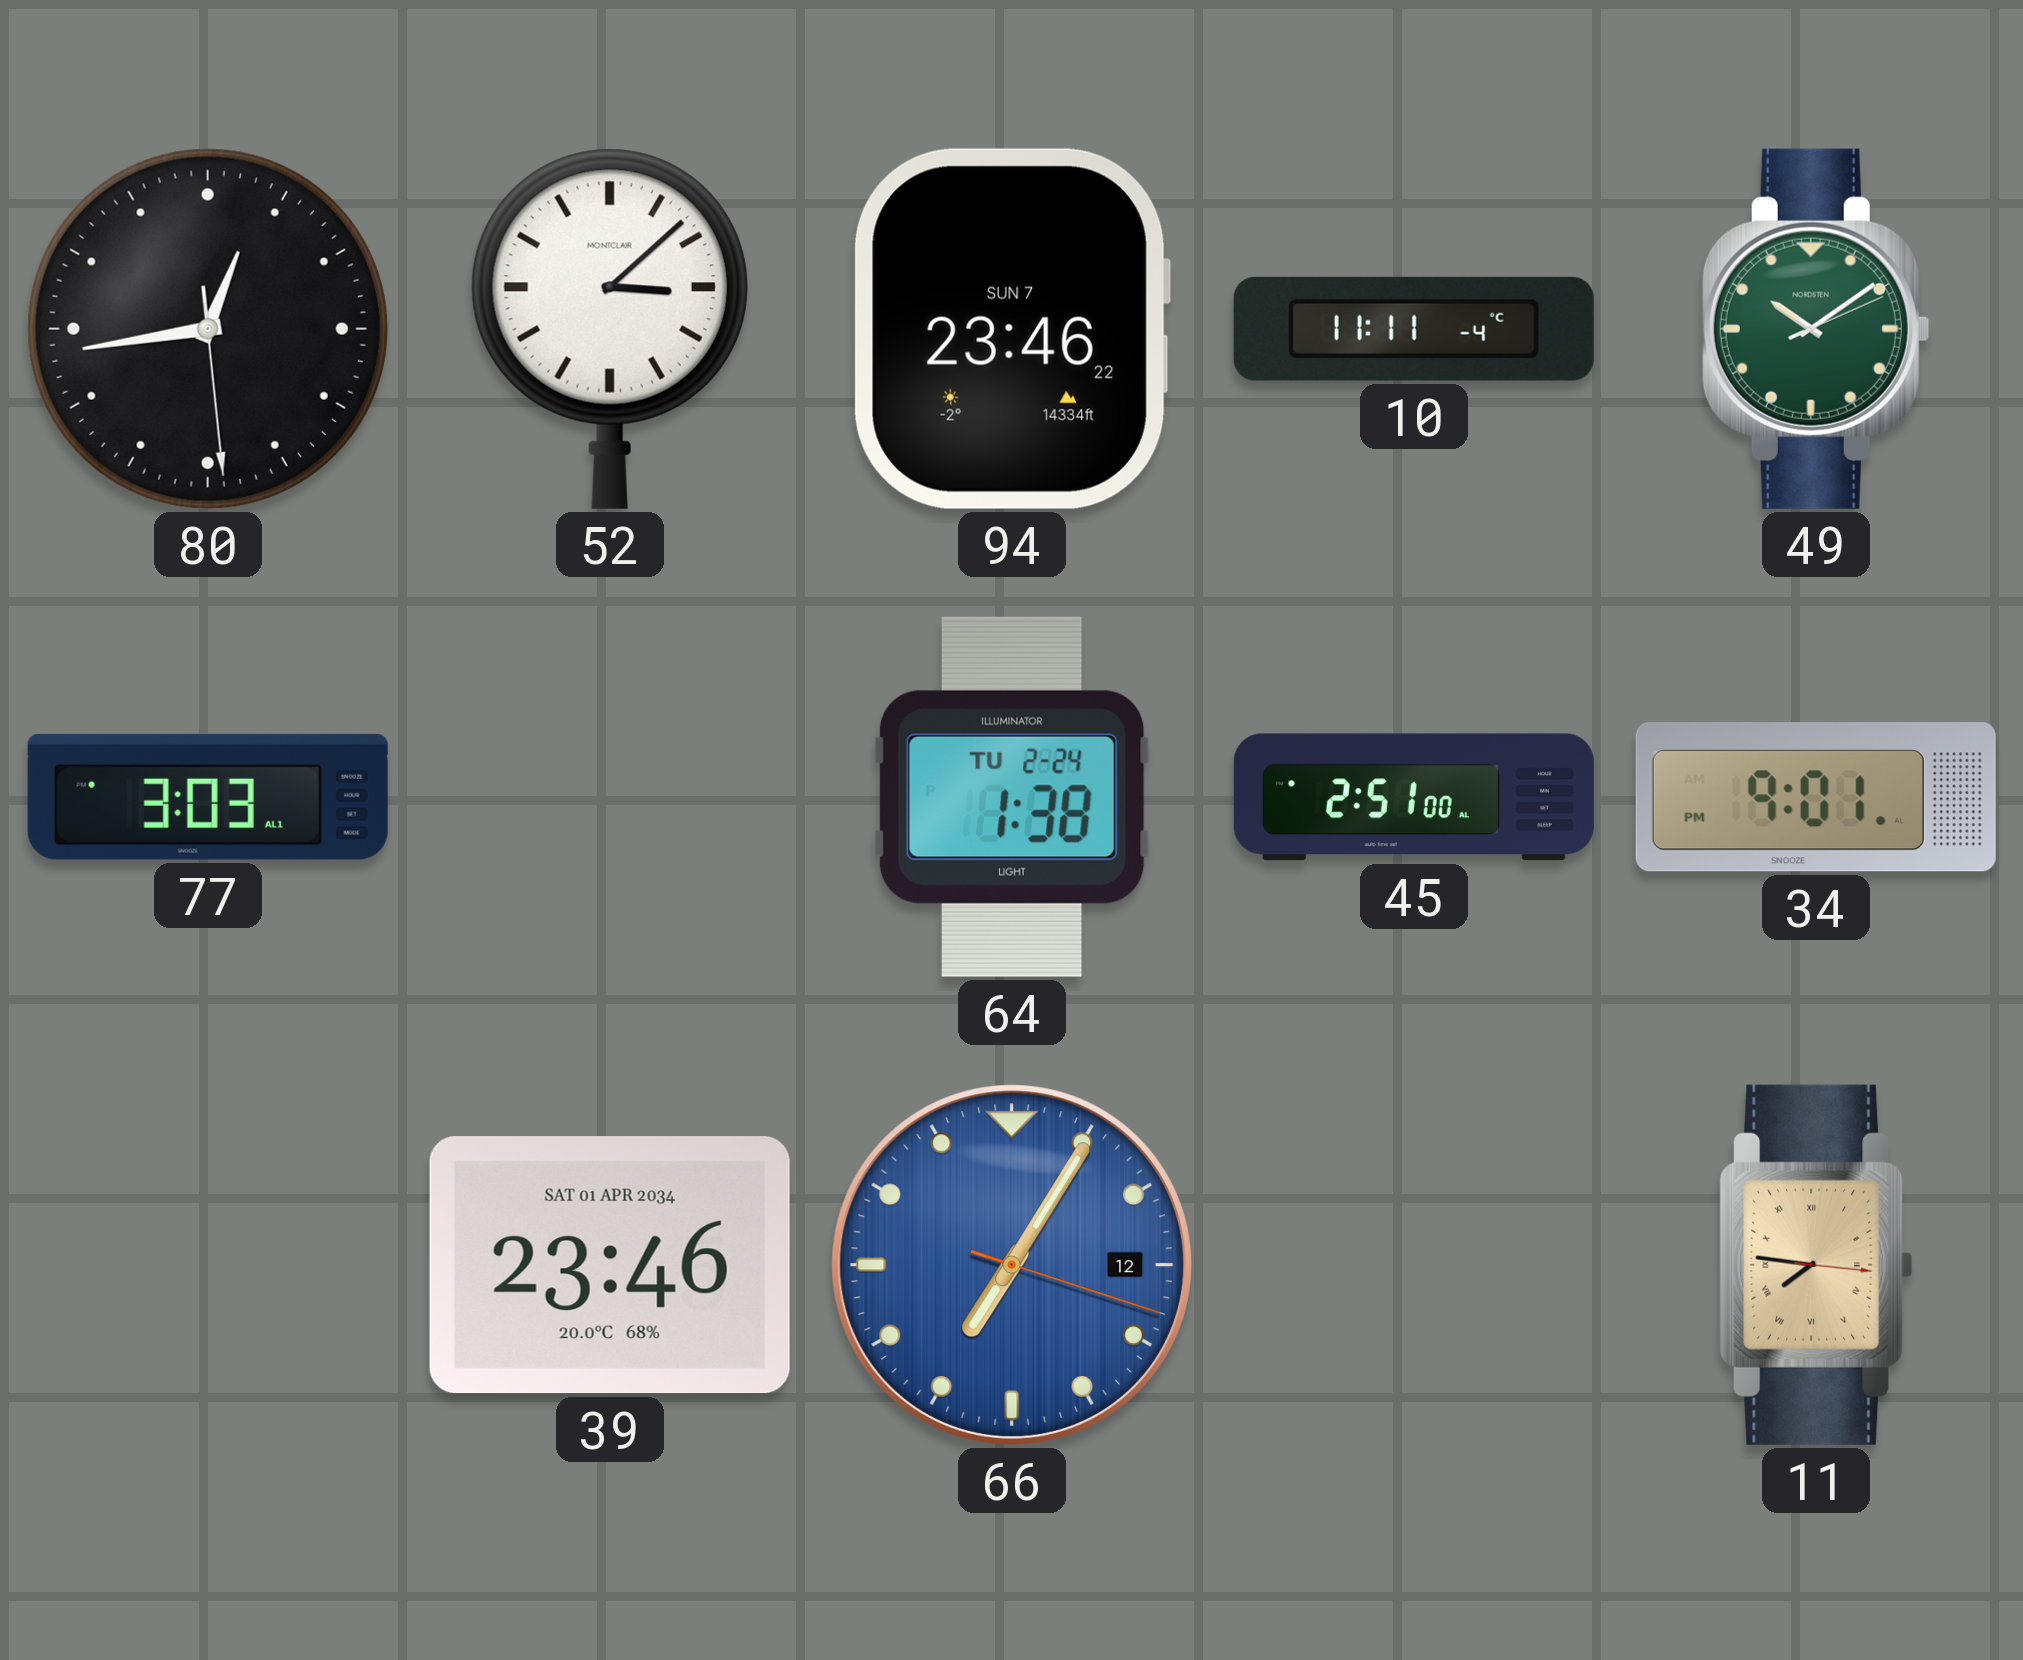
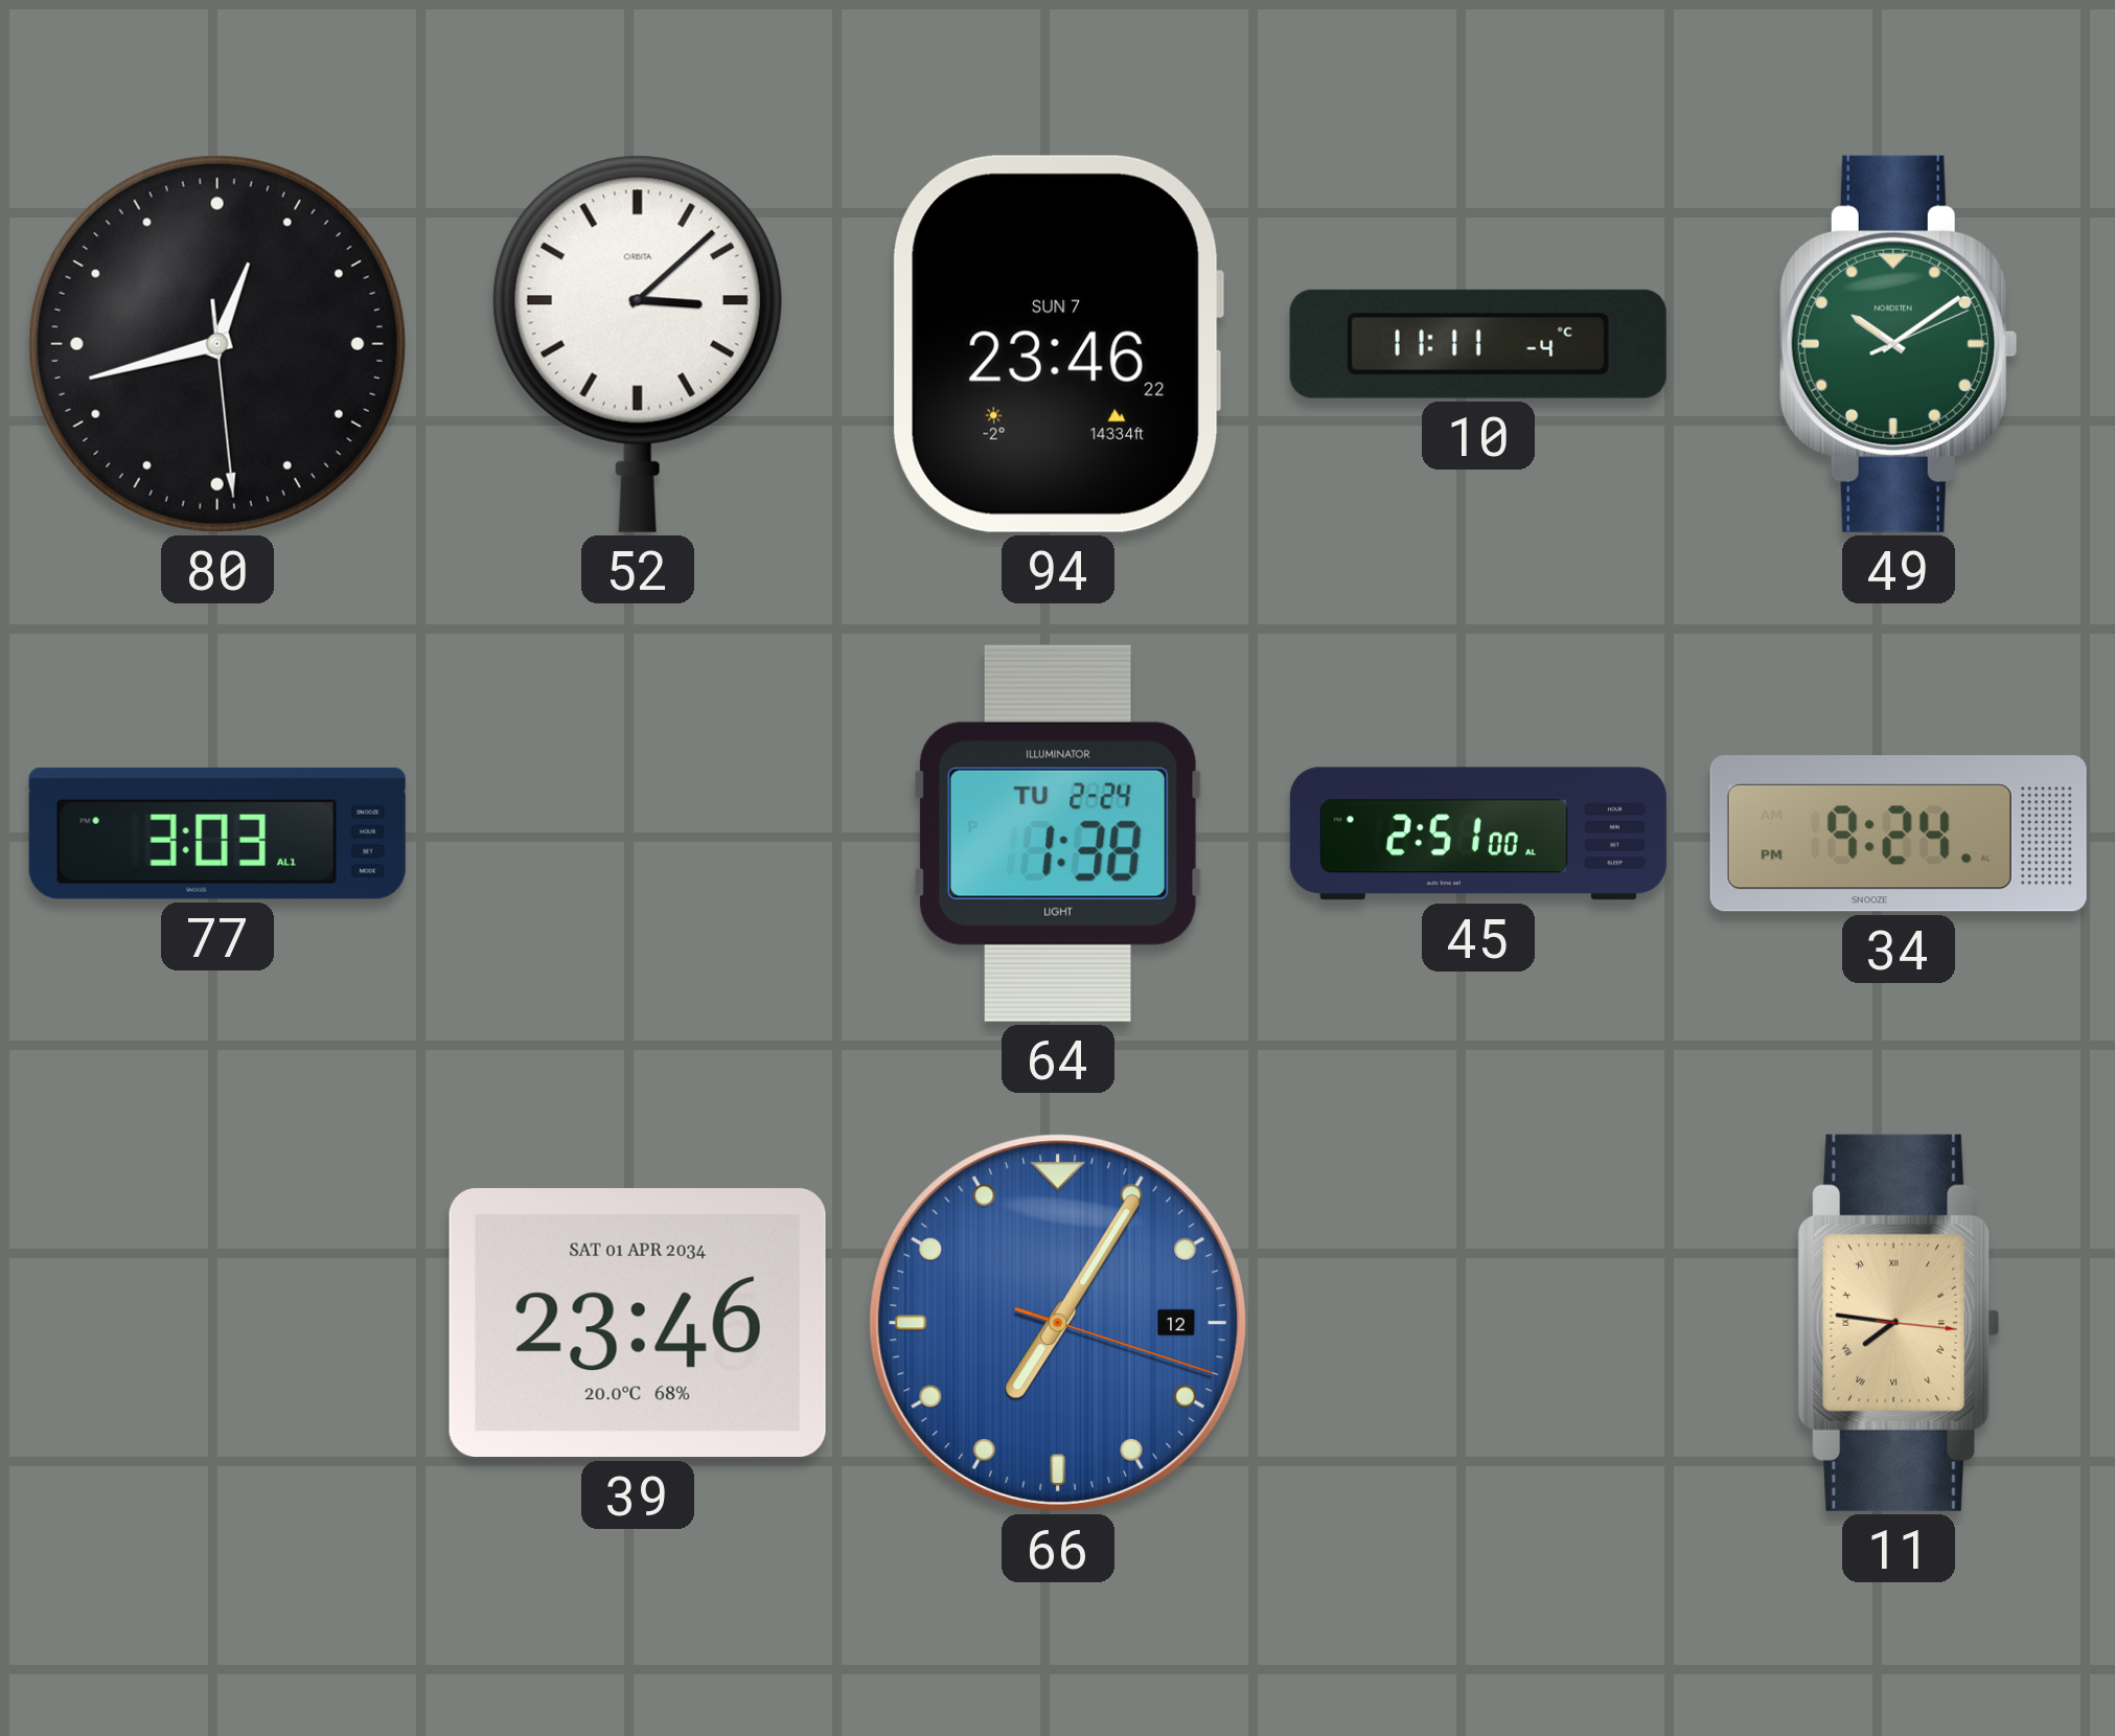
80: 12:43 -> 12:42
52 brand: MONTCLAIR -> ORBITA
34: 9:01 -> 9:24
